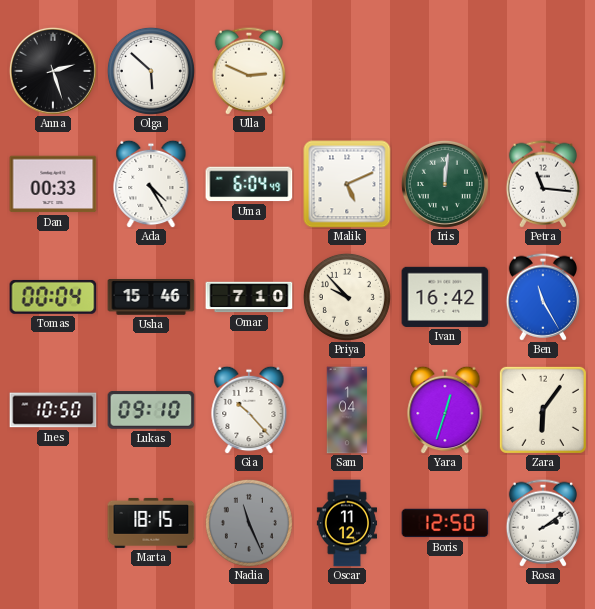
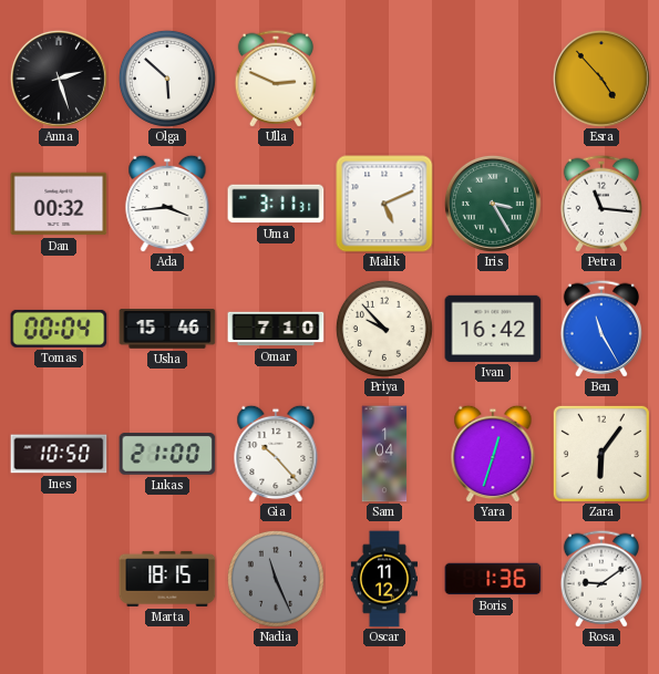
Esra: none -> 4:53
Dan: 00:33 -> 00:32
Ada: 4:25 -> 3:44
Uma: 6:04 -> 3:11
Iris: 12:01 -> 3:25
Lukas: 09:10 -> 21:00
Boris: 12:50 -> 1:36
Rosa: 2:09 -> 9:09
